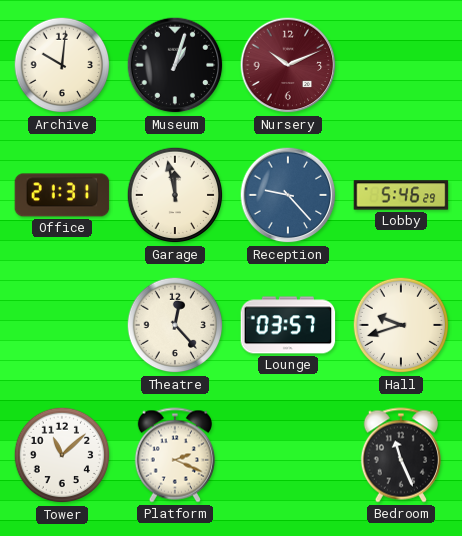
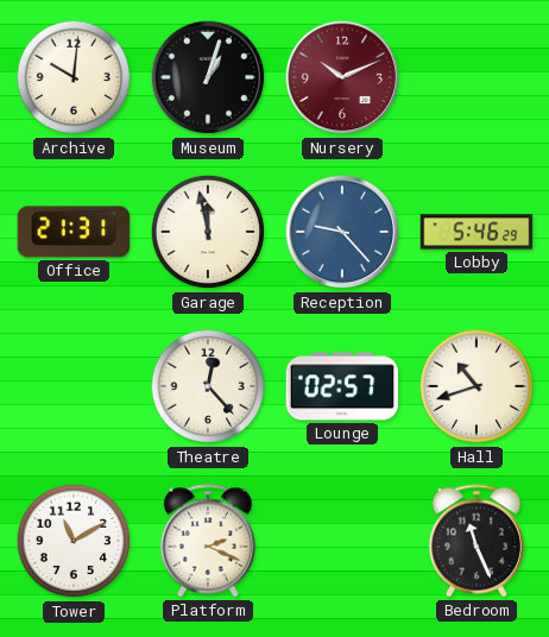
Lounge: 03:57 -> 02:57
Hall: 9:42 -> 10:42
Tower: 11:08 -> 11:10
